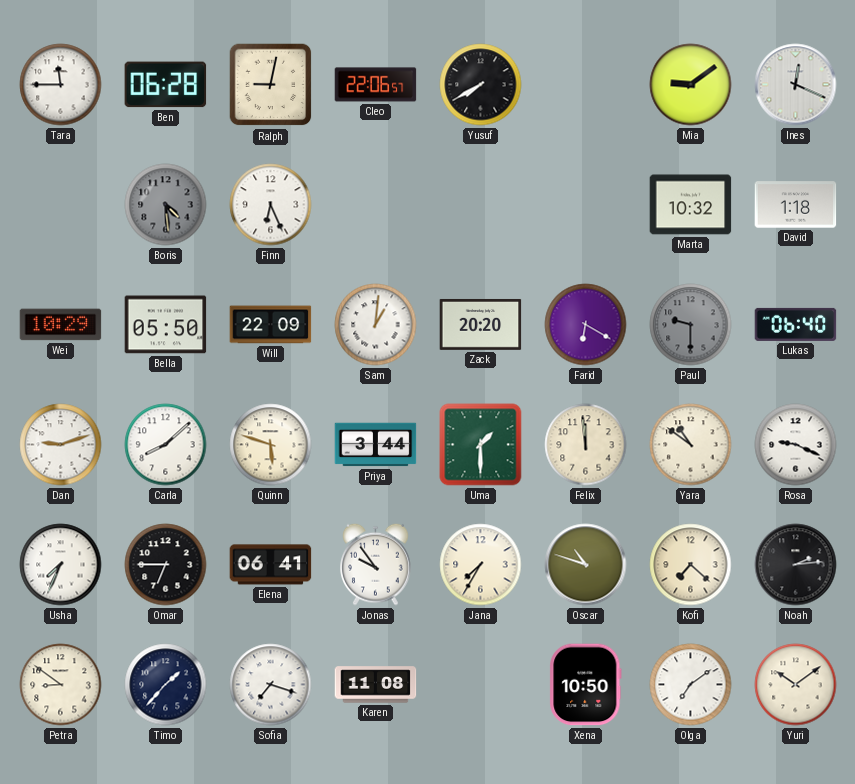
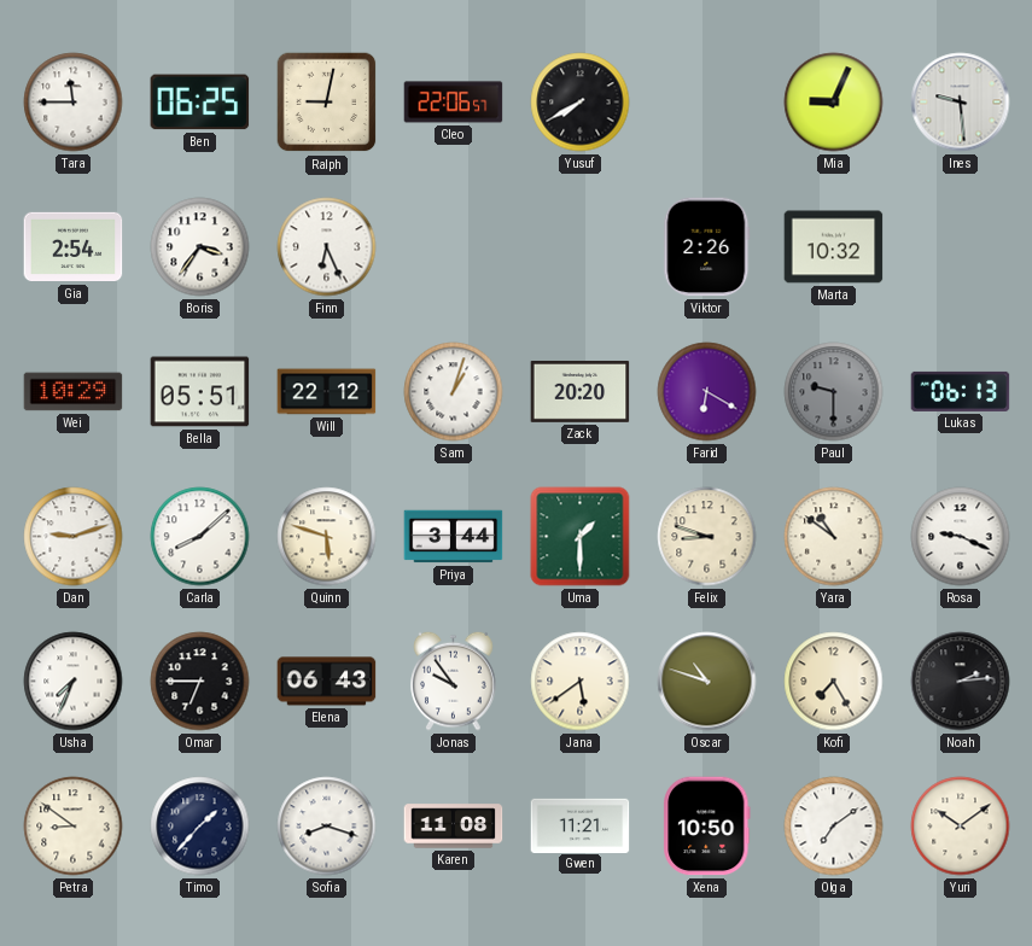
Ben: 06:28 -> 06:25
Mia: 9:09 -> 9:04
Ines: 12:19 -> 9:29
Gia: none -> 2:54
Boris: 4:29 -> 3:36
Boris dial: grey -> white
Viktor: none -> 2:26
David: 1:18 -> none
Bella: 05:50 -> 05:51
Will: 22:09 -> 22:12
Sam: 1:01 -> 1:03
Lukas: 06:40 -> 06:13
Felix: 11:59 -> 8:48
Elena: 06:41 -> 06:43
Jana: 7:35 -> 5:39
Kofi: 7:22 -> 7:25
Sofia: 7:18 -> 8:18
Gwen: none -> 11:21
